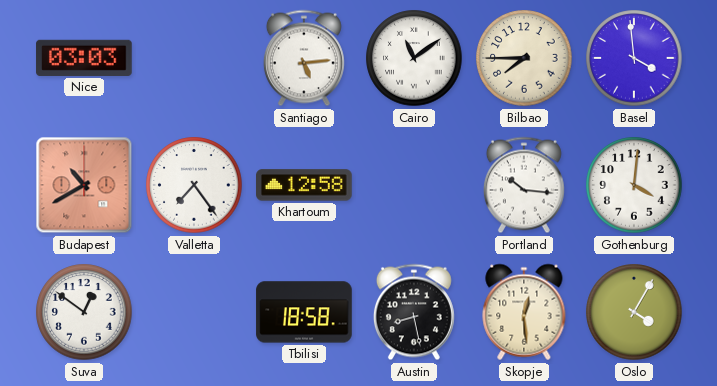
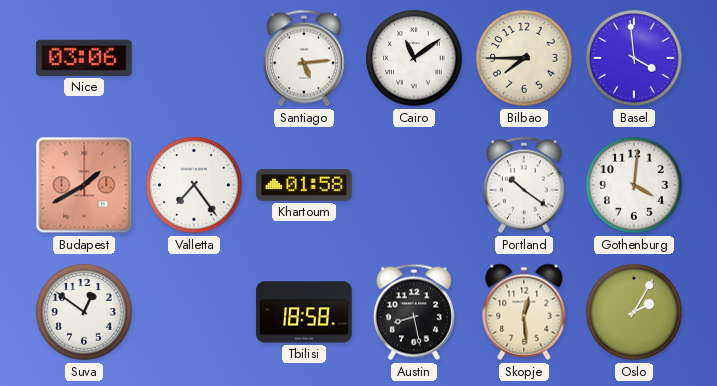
Nice: 03:03 -> 03:06
Budapest: 10:40 -> 1:40
Khartoum: 12:58 -> 01:58
Portland: 10:16 -> 10:21
Oslo: 4:05 -> 2:05
